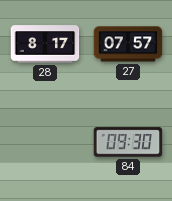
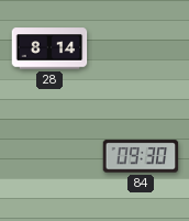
28: 8:17 -> 8:14
27: 07:57 -> none
